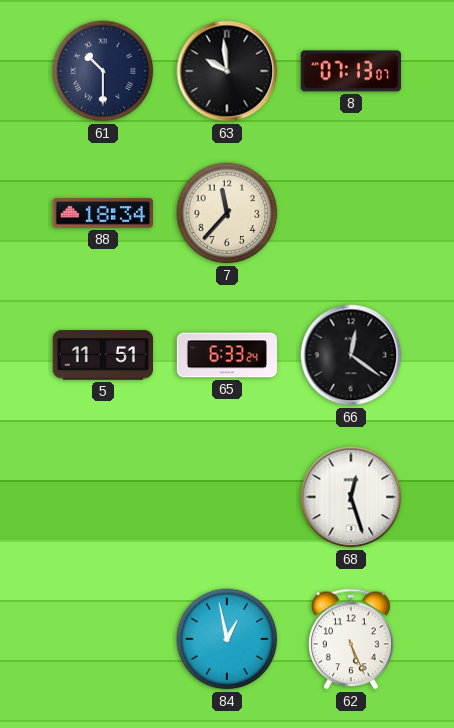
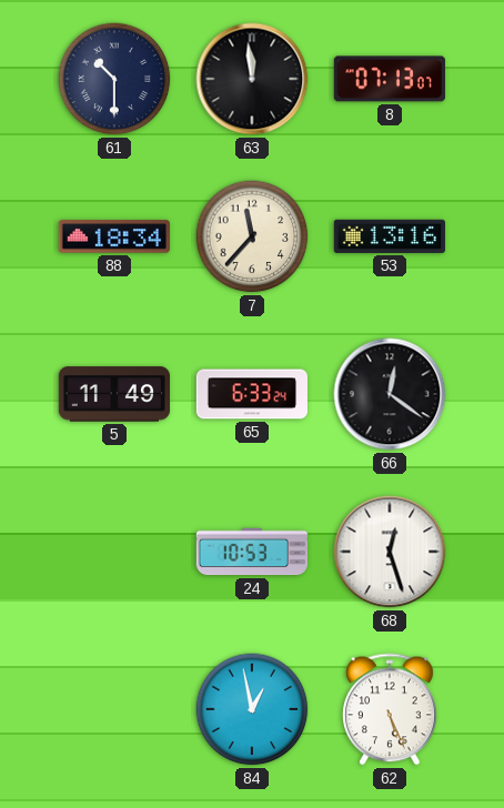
63: 9:59 -> 11:59
53: none -> 13:16
5: 11:51 -> 11:49
24: none -> 10:53
